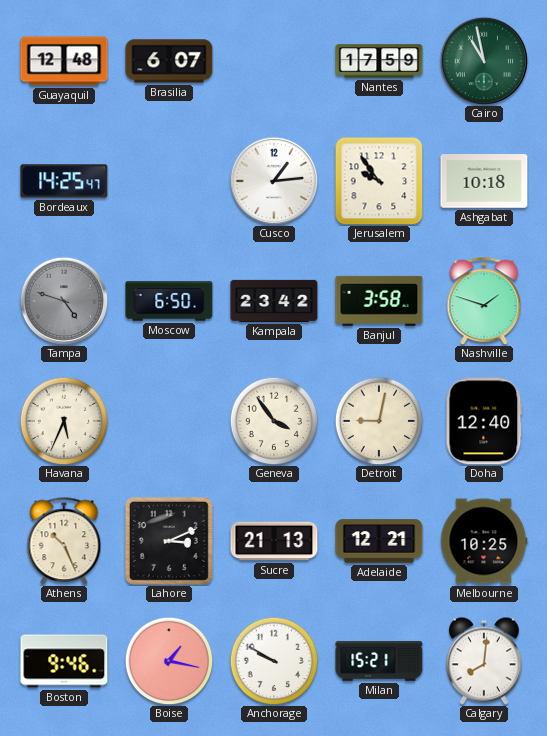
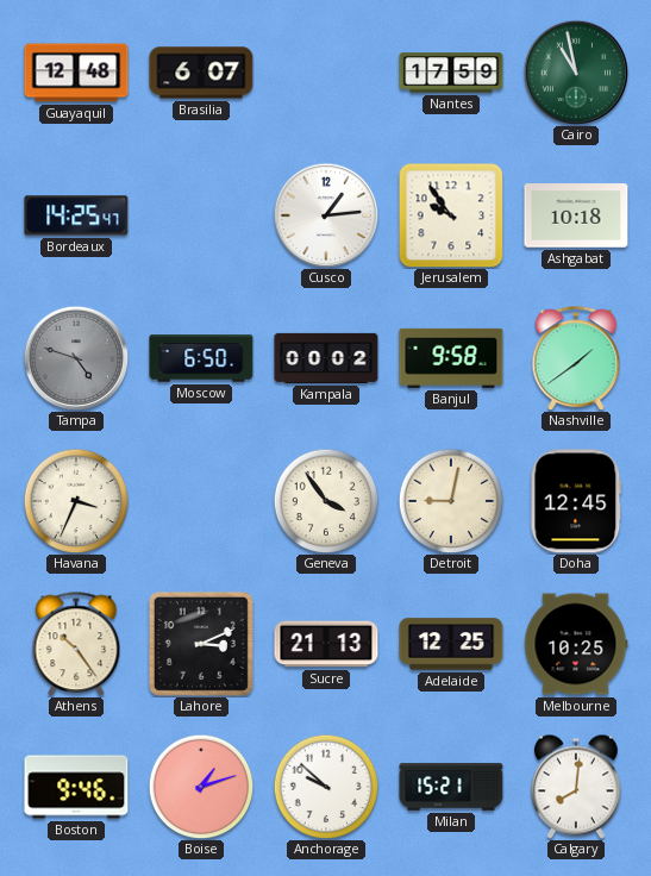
Kampala: 23:42 -> 00:02
Banjul: 3:58 -> 9:58
Nashville: 1:48 -> 1:39
Havana: 5:34 -> 3:34
Doha: 12:40 -> 12:45
Athens: 10:26 -> 10:24
Adelaide: 12:21 -> 12:25
Boise: 1:17 -> 1:12
Anchorage: 9:50 -> 9:52
